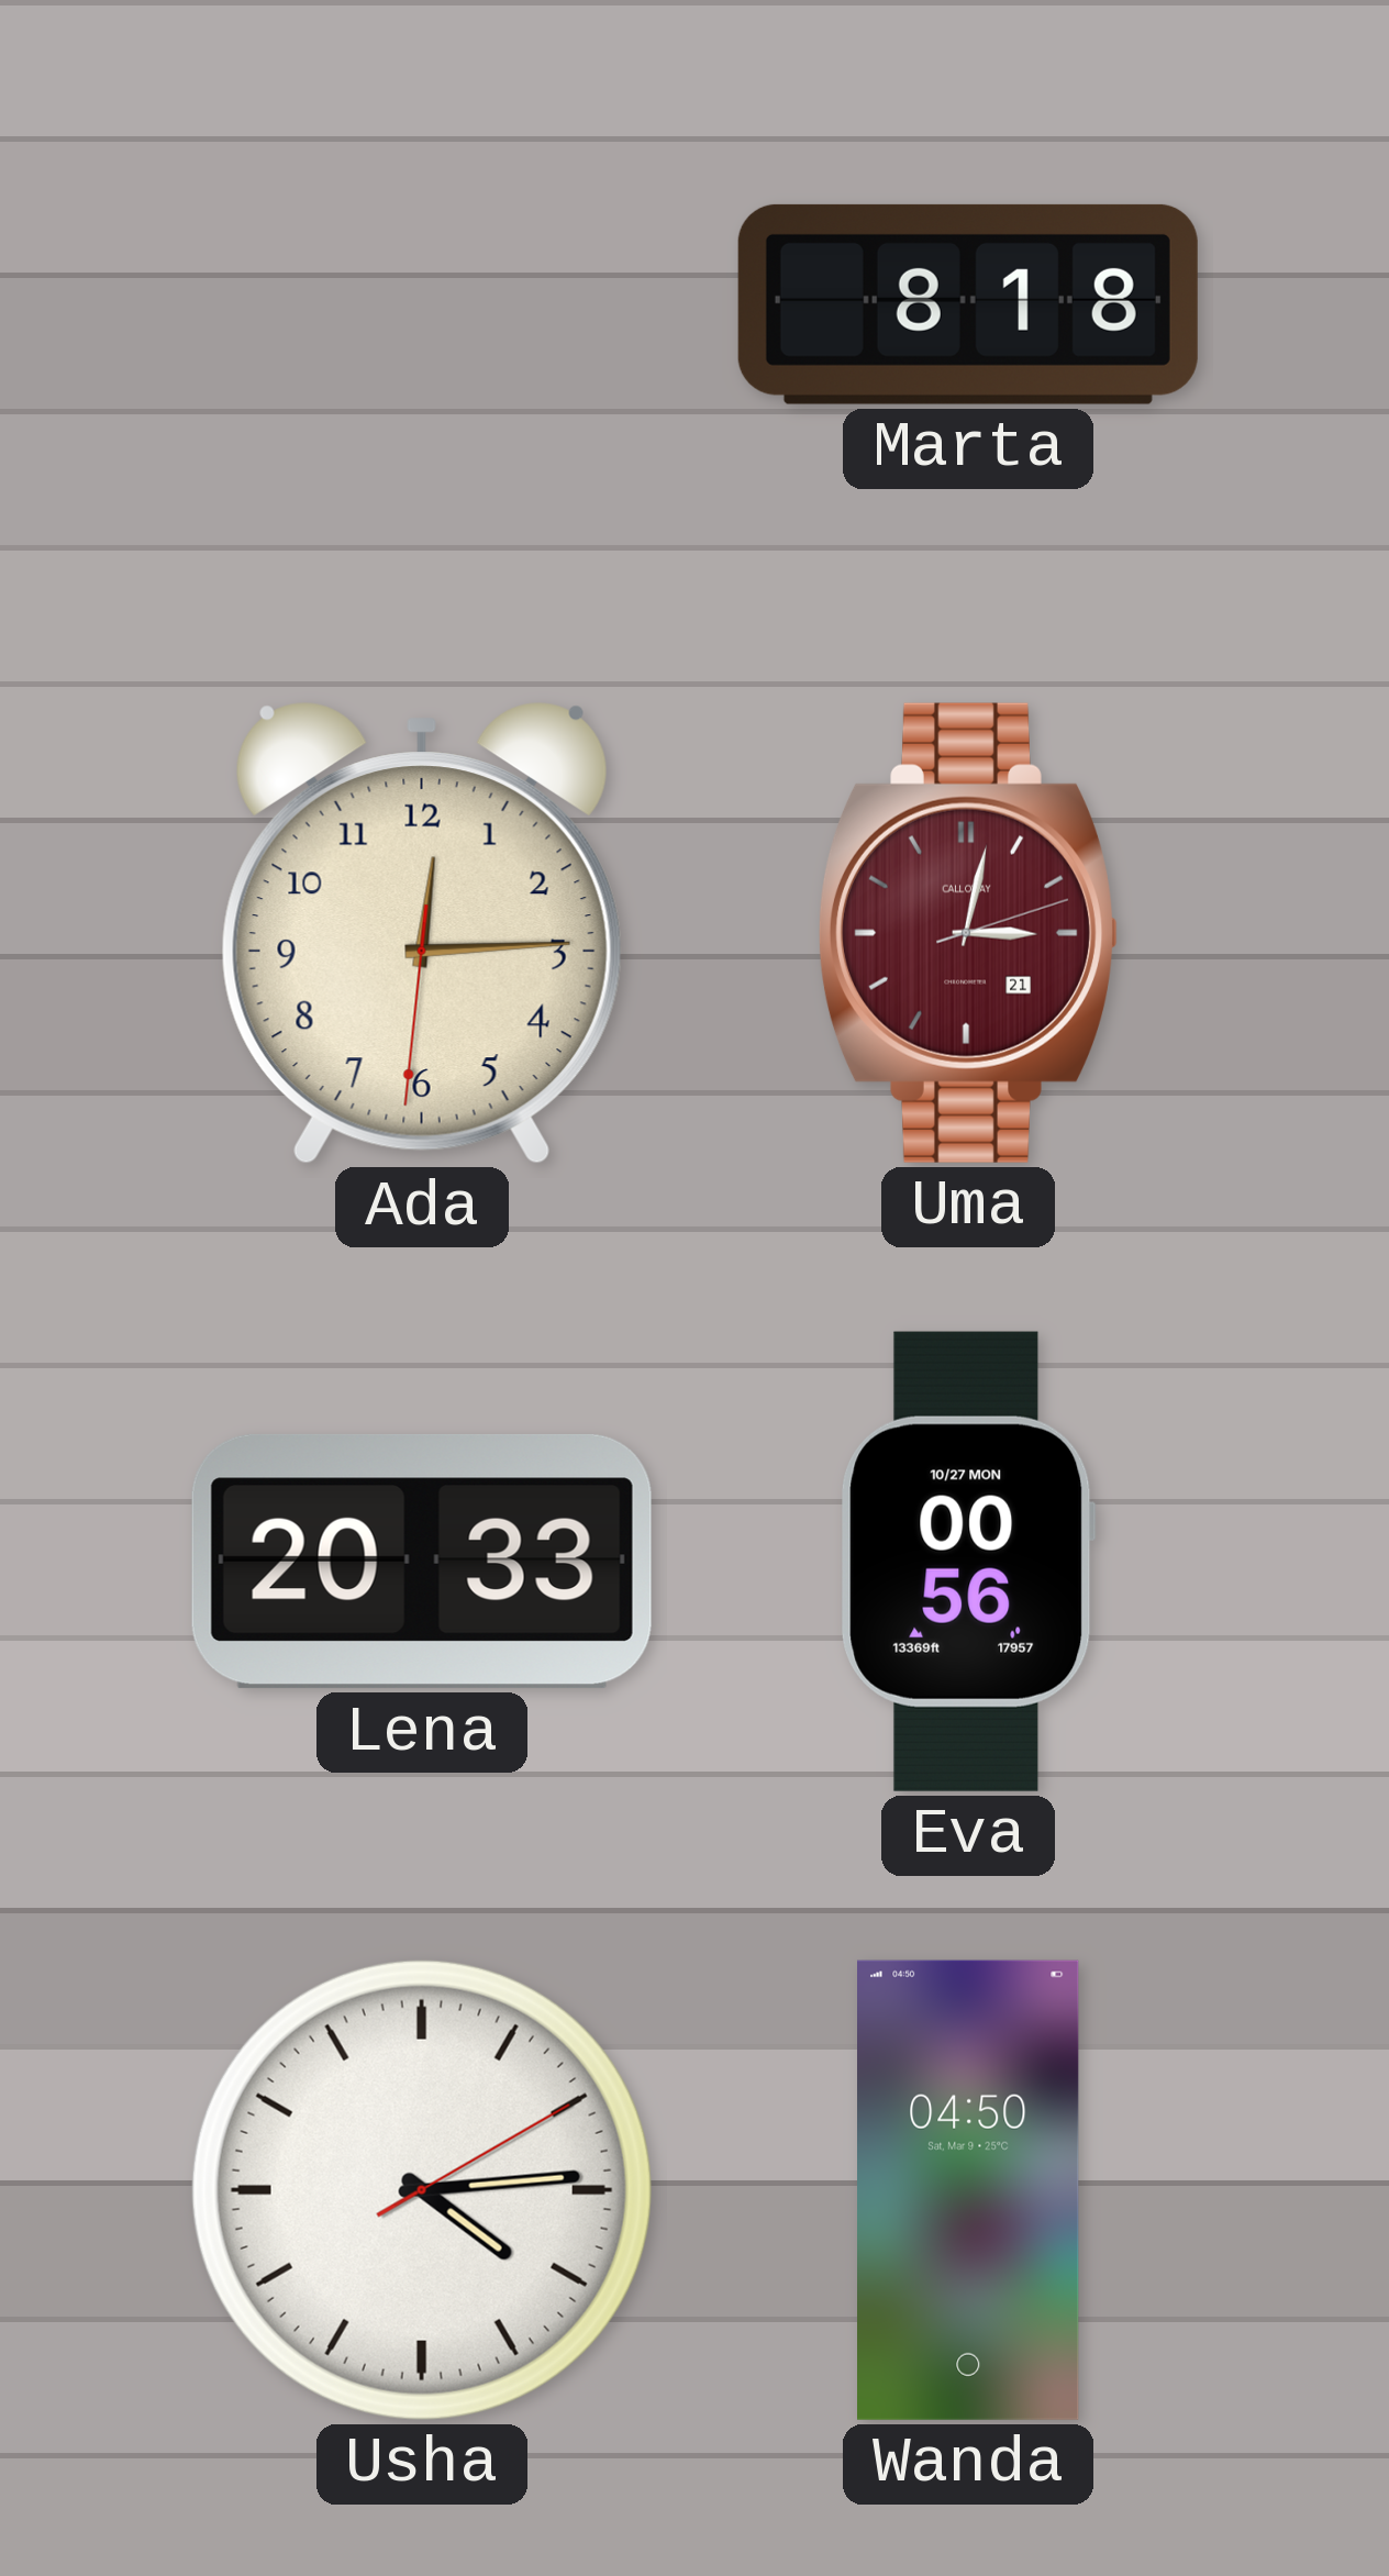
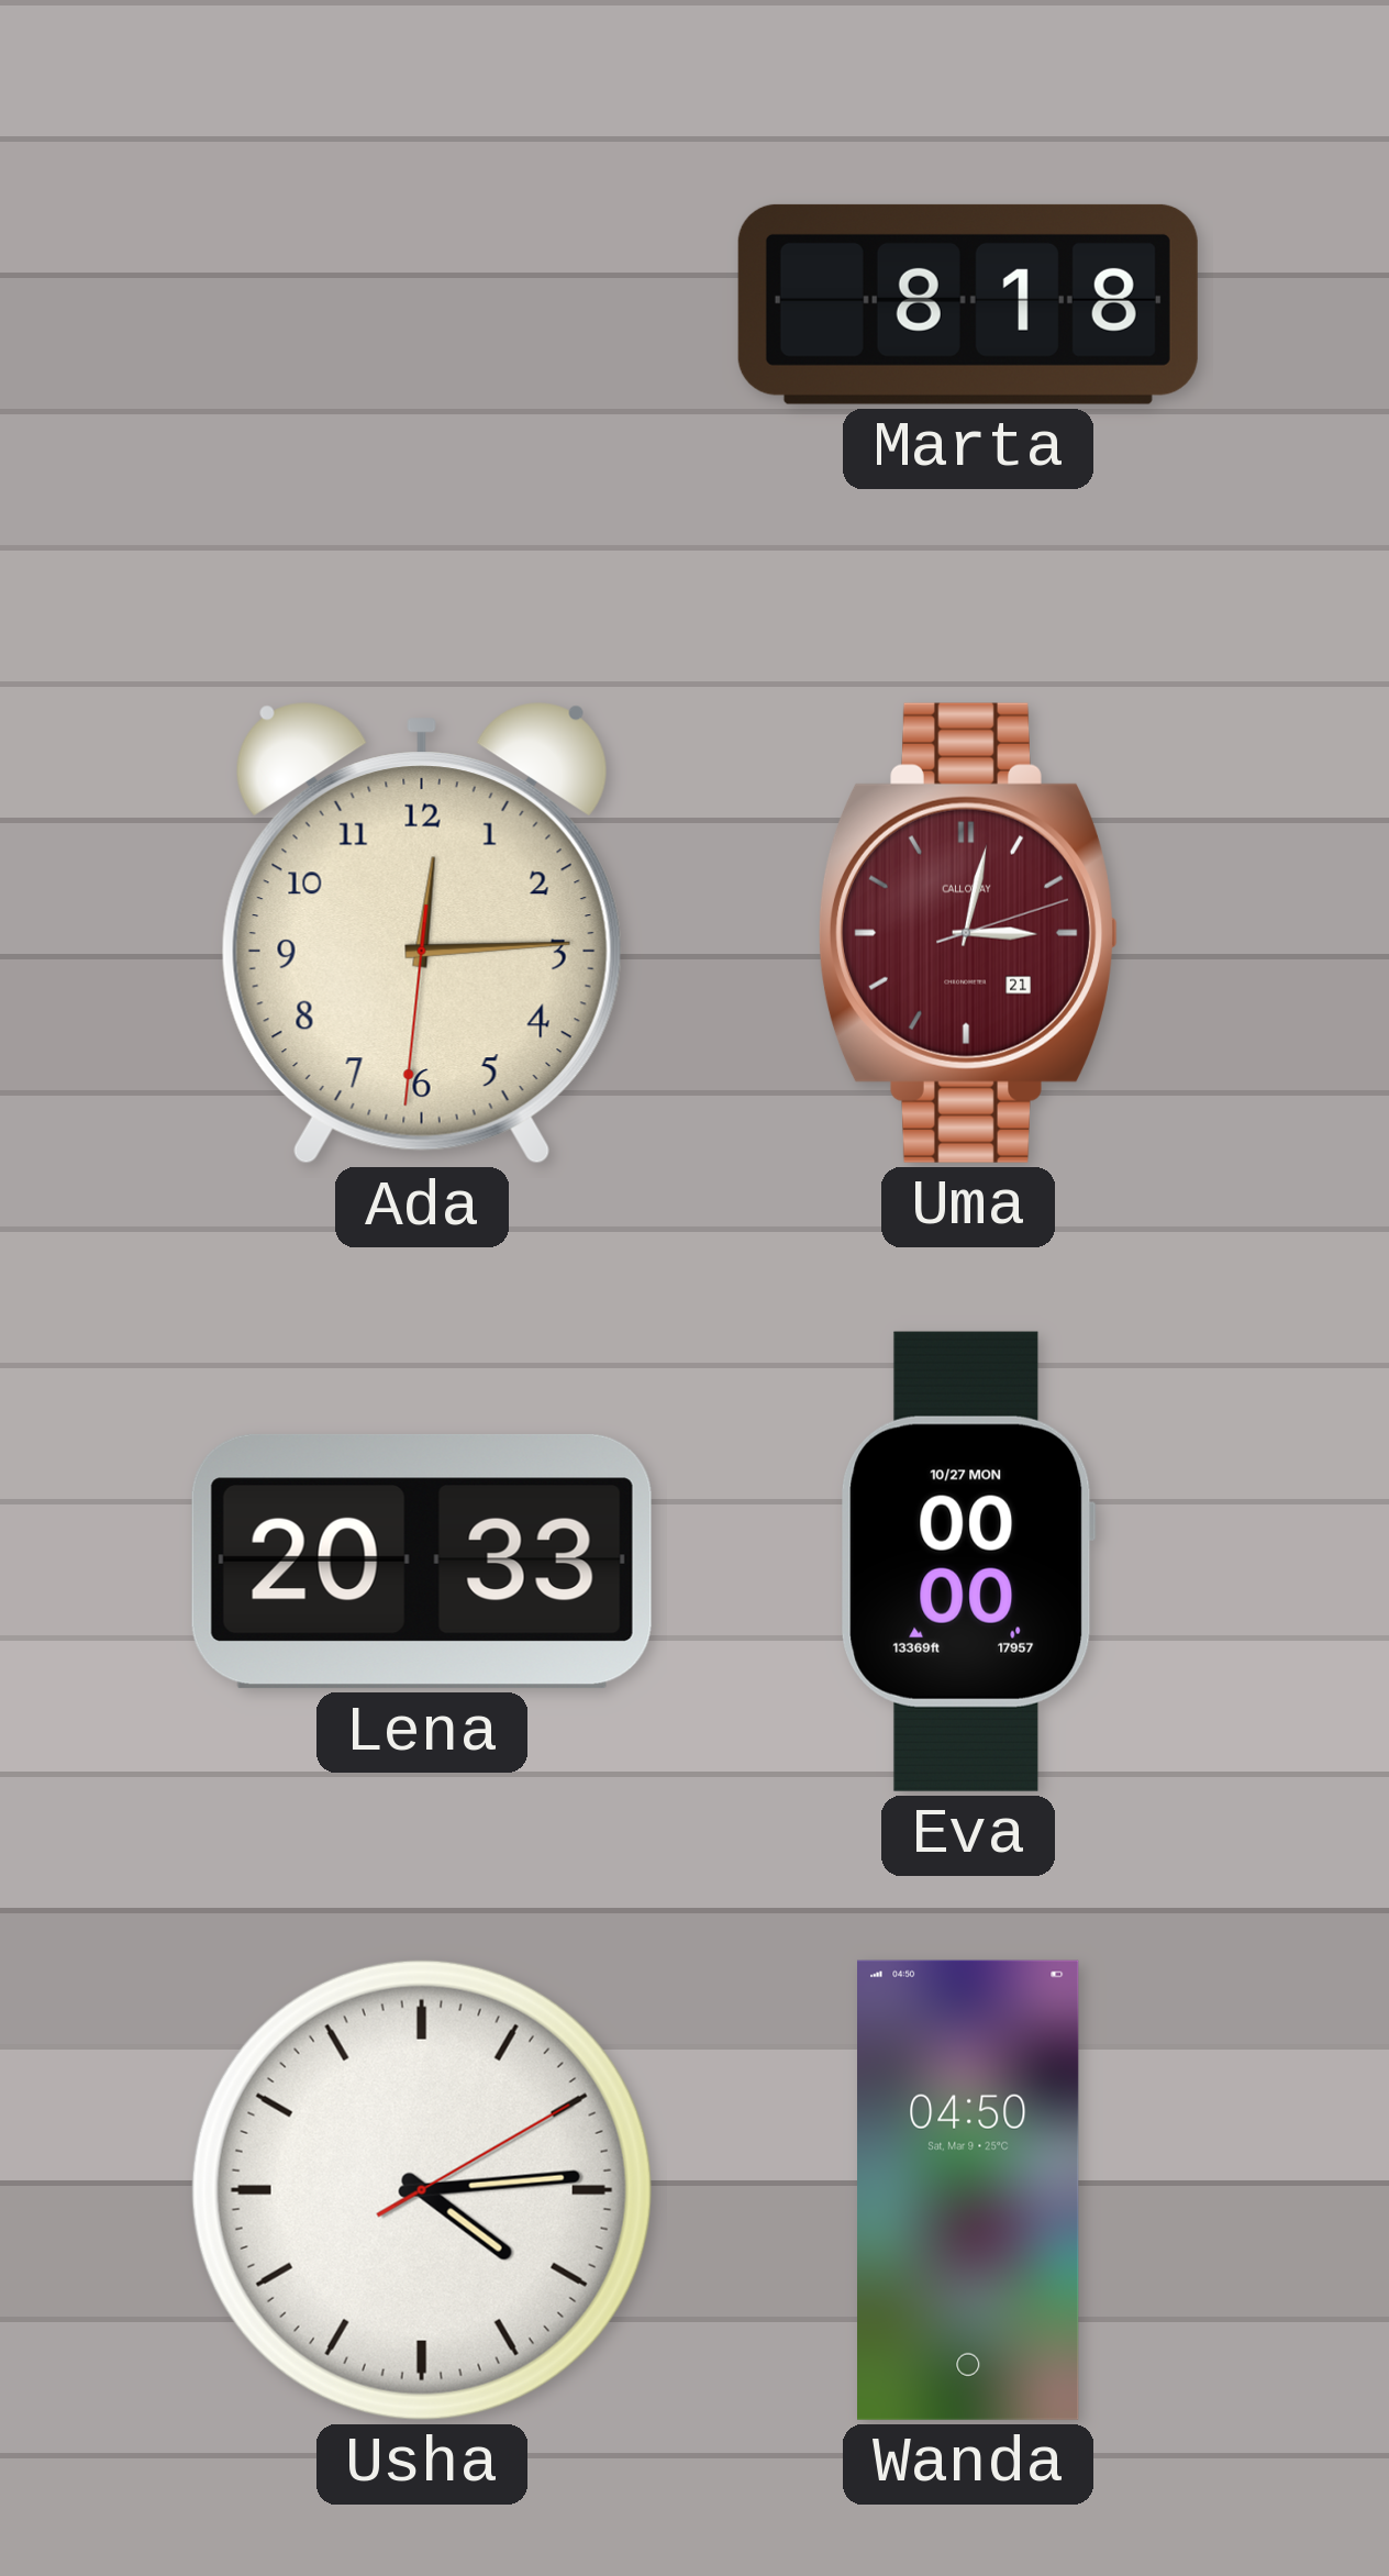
Eva: 00:56 -> 00:00
